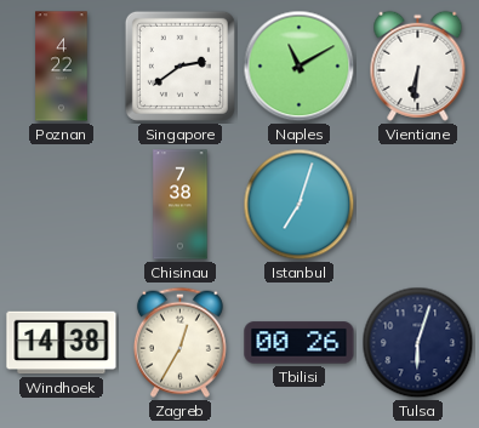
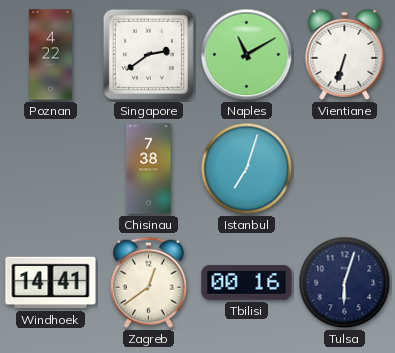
Vientiane: 6:31 -> 6:33
Windhoek: 14:38 -> 14:41
Zagreb: 12:35 -> 12:39
Tbilisi: 00:26 -> 00:16
